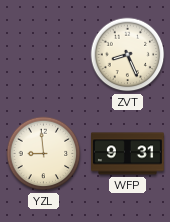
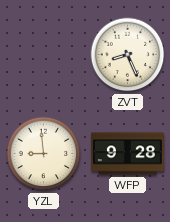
WFP: 9:31 -> 9:28
